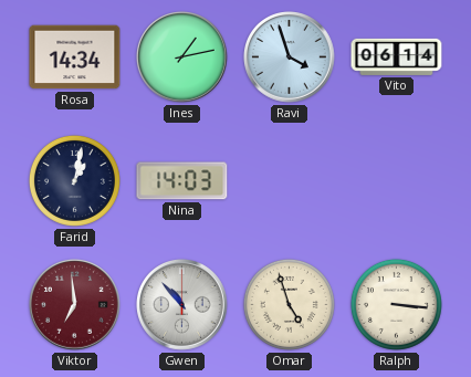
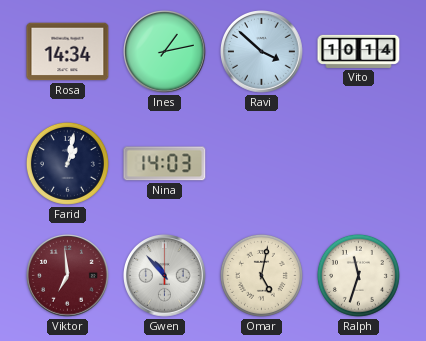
Ravi: 3:57 -> 3:52
Vito: 06:14 -> 10:14
Omar: 4:57 -> 5:02
Ralph: 3:16 -> 11:33
